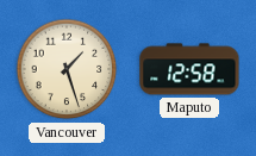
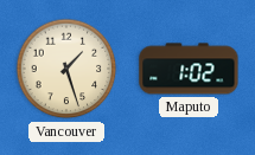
Maputo: 12:58 -> 1:02
